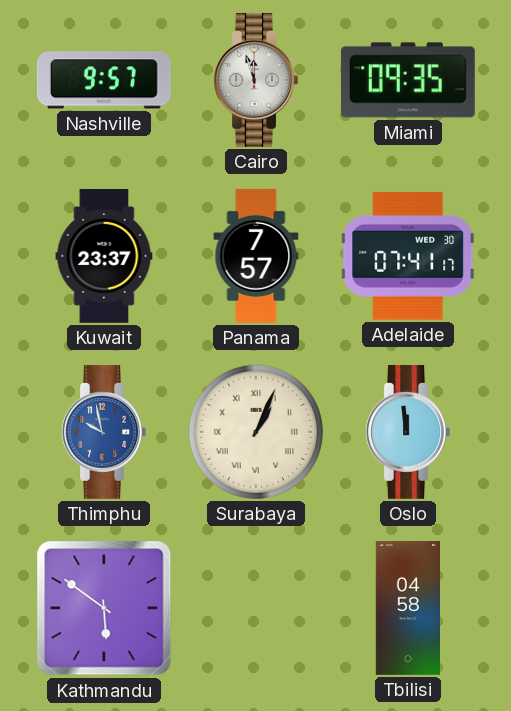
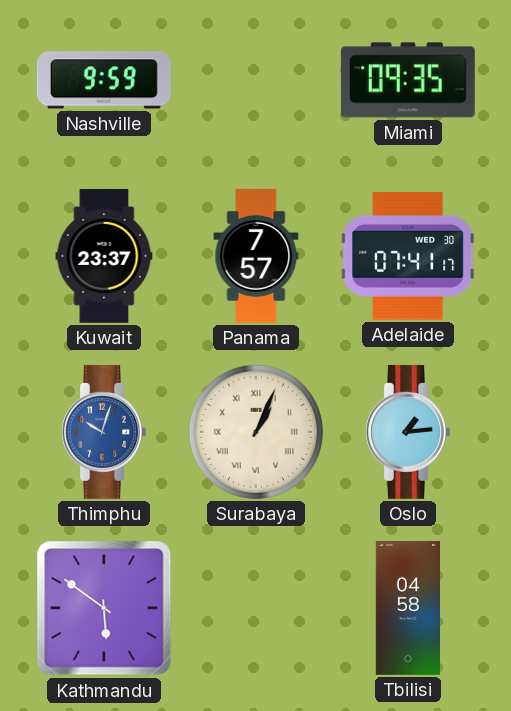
Nashville: 9:57 -> 9:59
Cairo: 11:57 -> none
Thimphu: 9:58 -> 10:03
Oslo: 11:59 -> 1:14
